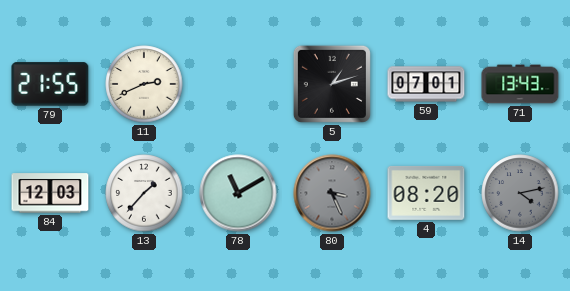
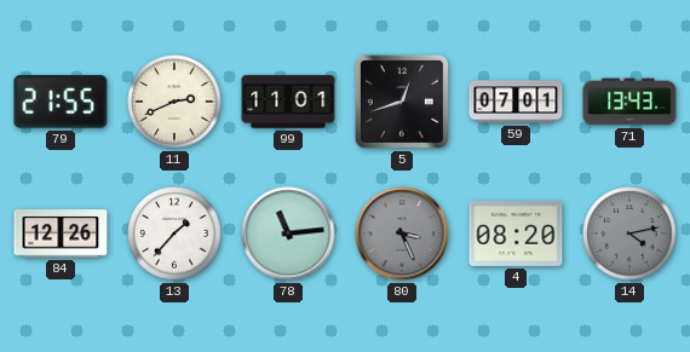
99: none -> 11:01
5: 1:12 -> 12:42
84: 12:03 -> 12:26
78: 11:10 -> 11:14
